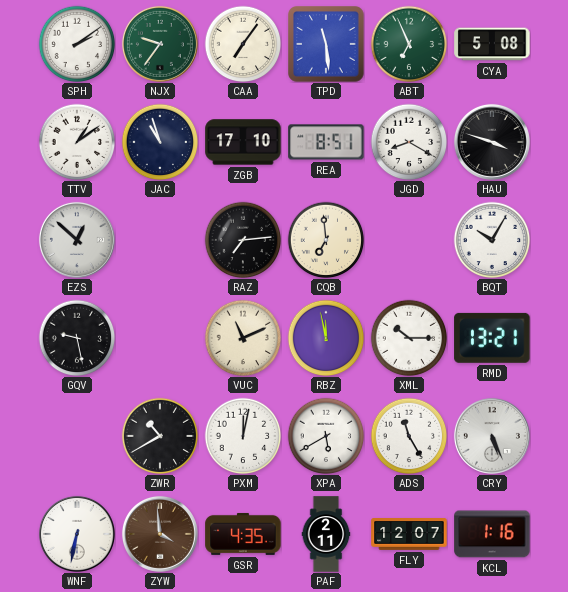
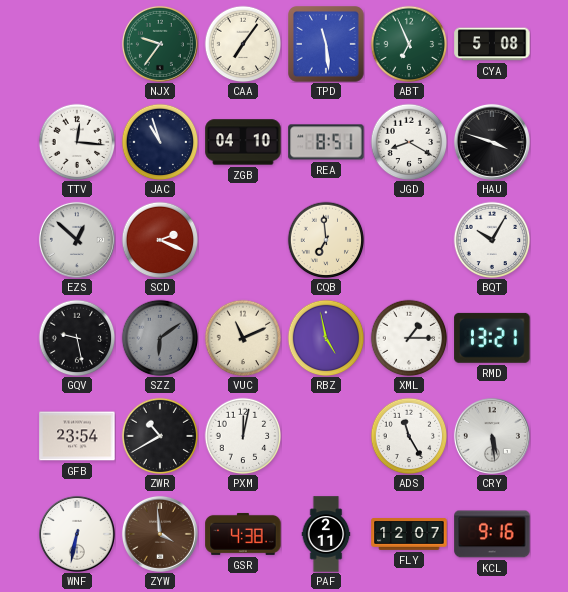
SPH: 2:09 -> none
TTV: 1:09 -> 12:16
ZGB: 17:10 -> 04:10
SCD: none -> 2:19
RAZ: 7:14 -> none
SZZ: none -> 6:09
RBZ: 11:58 -> 4:58
XML: 10:15 -> 1:15
GFB: none -> 23:54
XPA: 5:40 -> none
CRY: 5:26 -> 5:29
GSR: 4:35 -> 4:38
KCL: 1:16 -> 9:16
